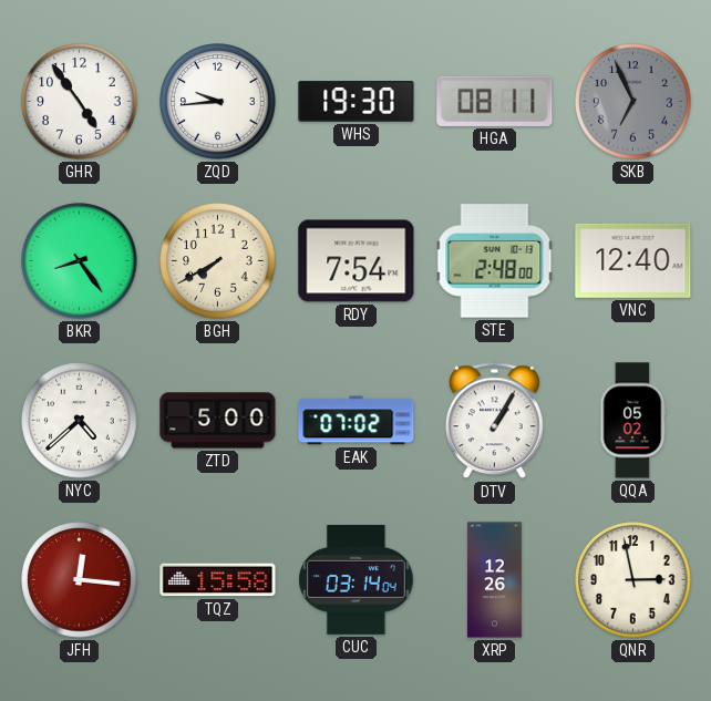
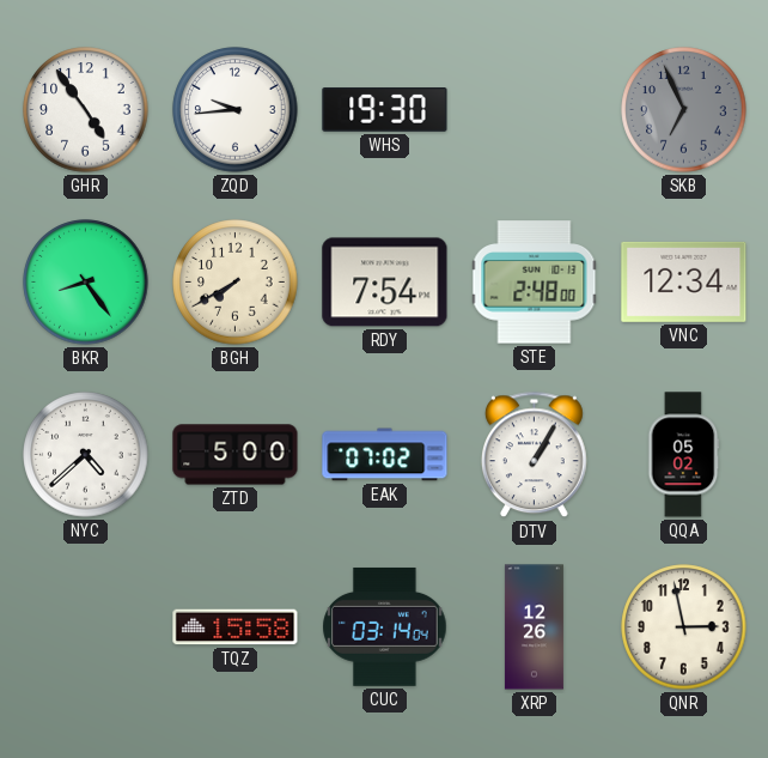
HGA: 08:11 -> none
VNC: 12:40 -> 12:34
JFH: 12:16 -> none
